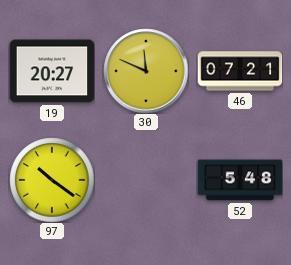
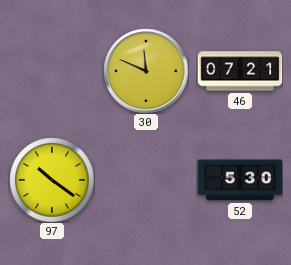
19: 20:27 -> none
52: 5:48 -> 5:30
